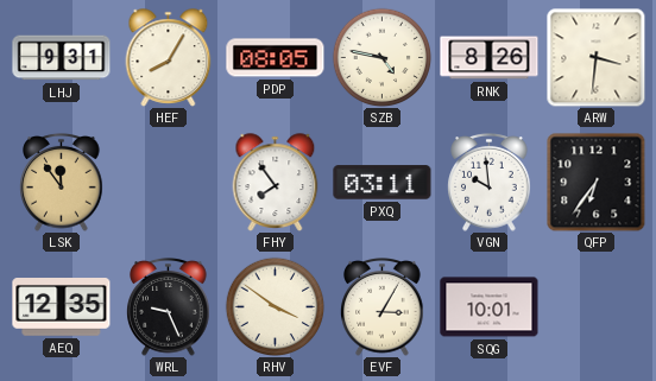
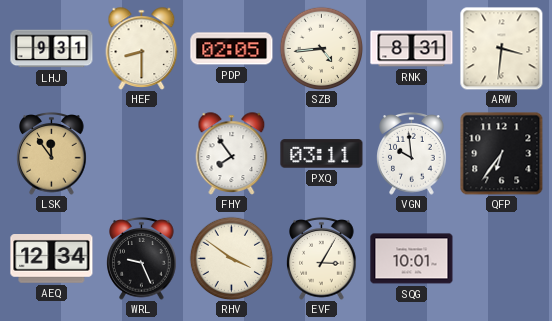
HEF: 8:05 -> 8:30
PDP: 08:05 -> 02:05
SZB: 4:47 -> 4:44
RNK: 8:26 -> 8:31
AEQ: 12:35 -> 12:34
